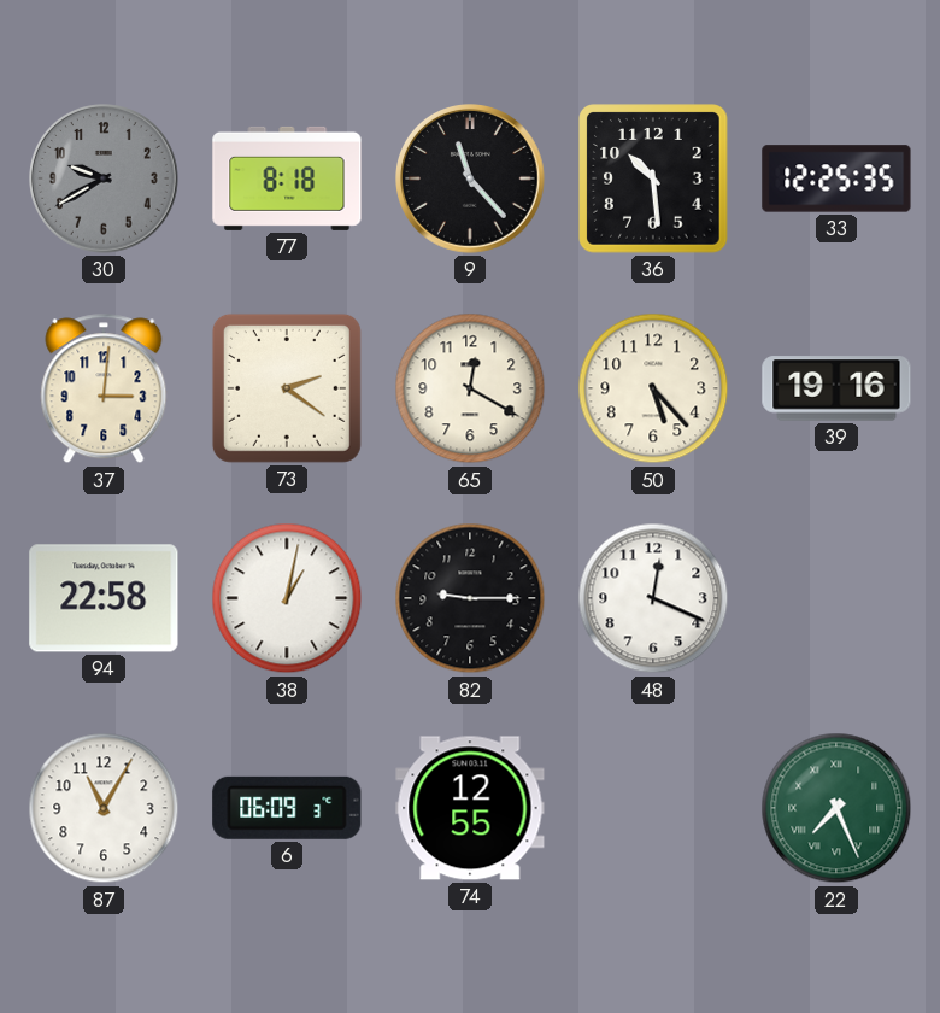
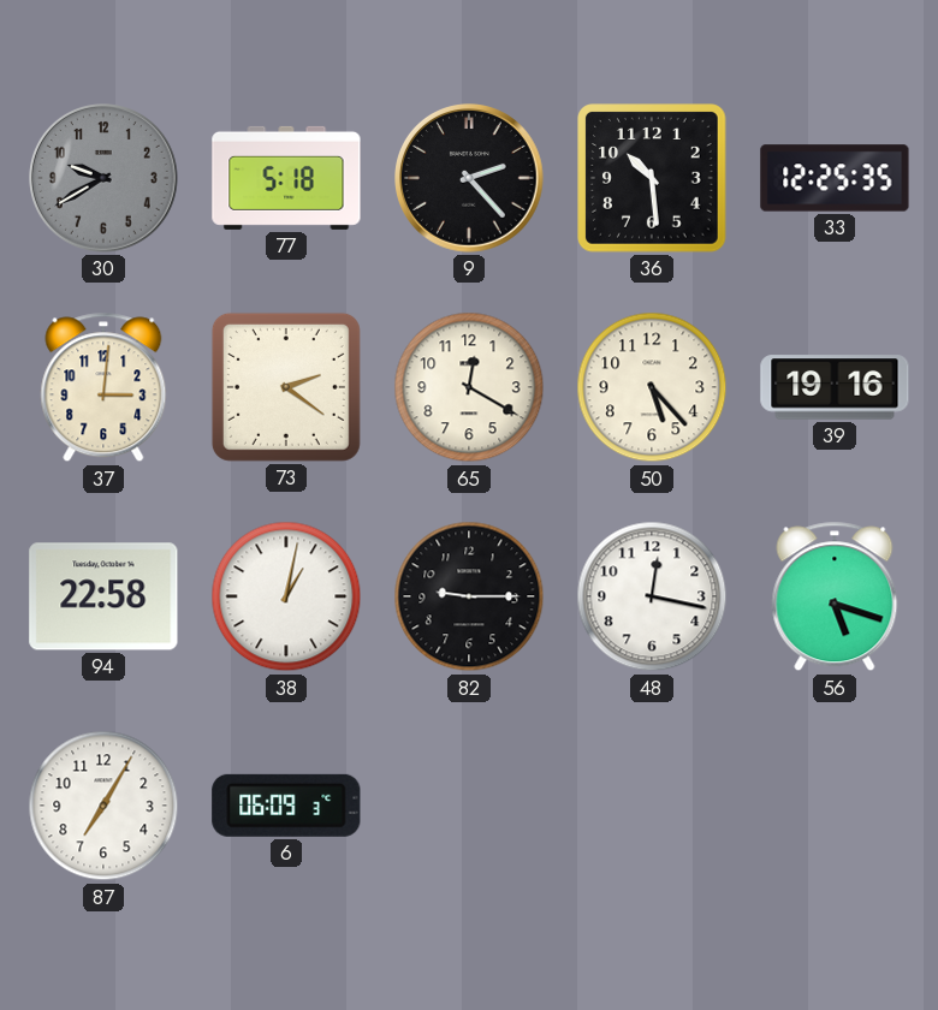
77: 8:18 -> 5:18
9: 11:23 -> 2:23
48: 12:19 -> 12:17
56: none -> 5:18
87: 11:05 -> 7:05
74: 12:55 -> none
22: 7:26 -> none
